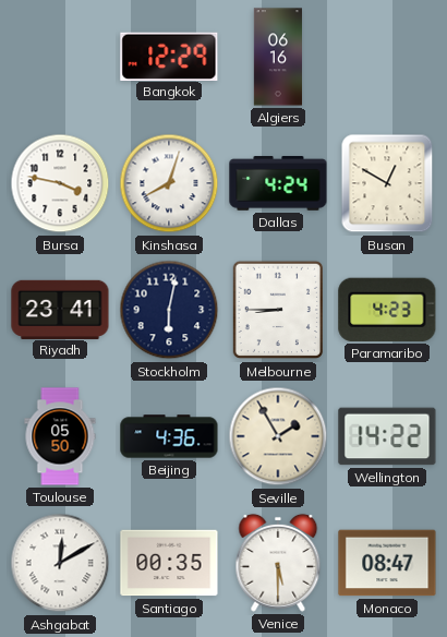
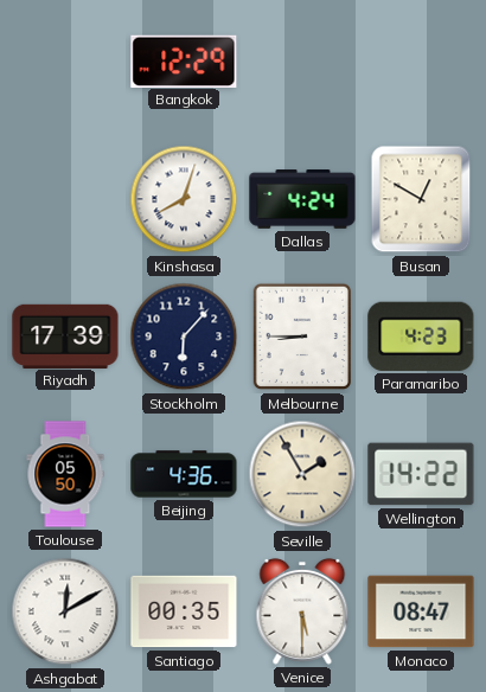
Algiers: 06:16 -> none
Bursa: 3:47 -> none
Riyadh: 23:41 -> 17:39
Stockholm: 6:02 -> 6:07
